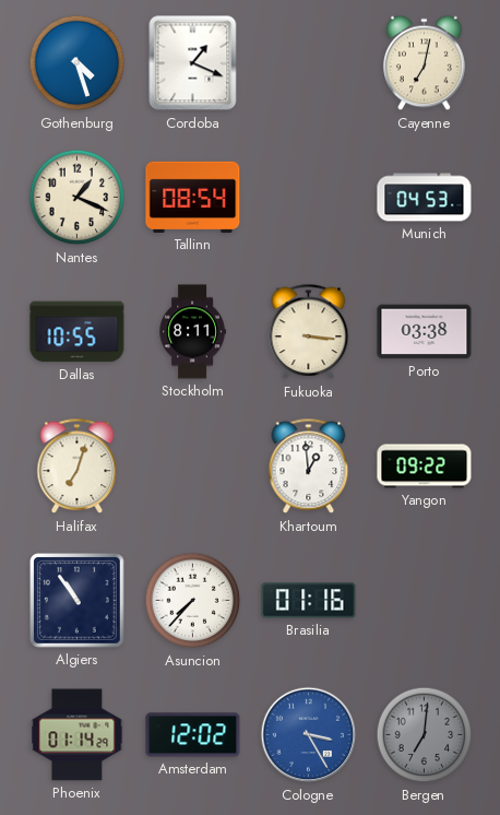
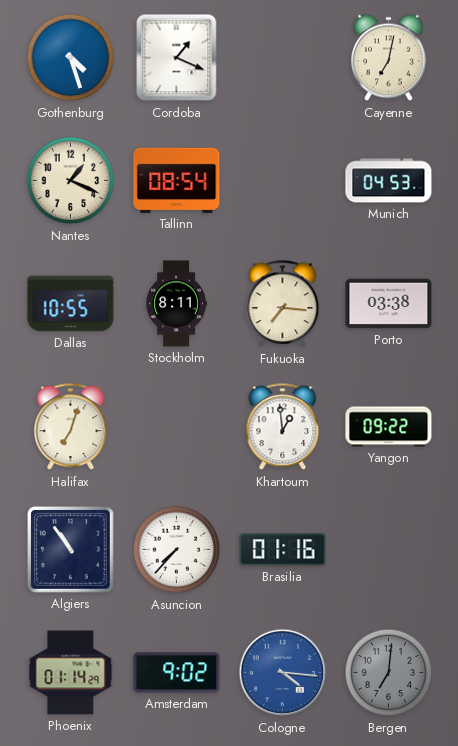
Fukuoka: 3:16 -> 7:16
Amsterdam: 12:02 -> 9:02
Cologne: 3:25 -> 4:16
